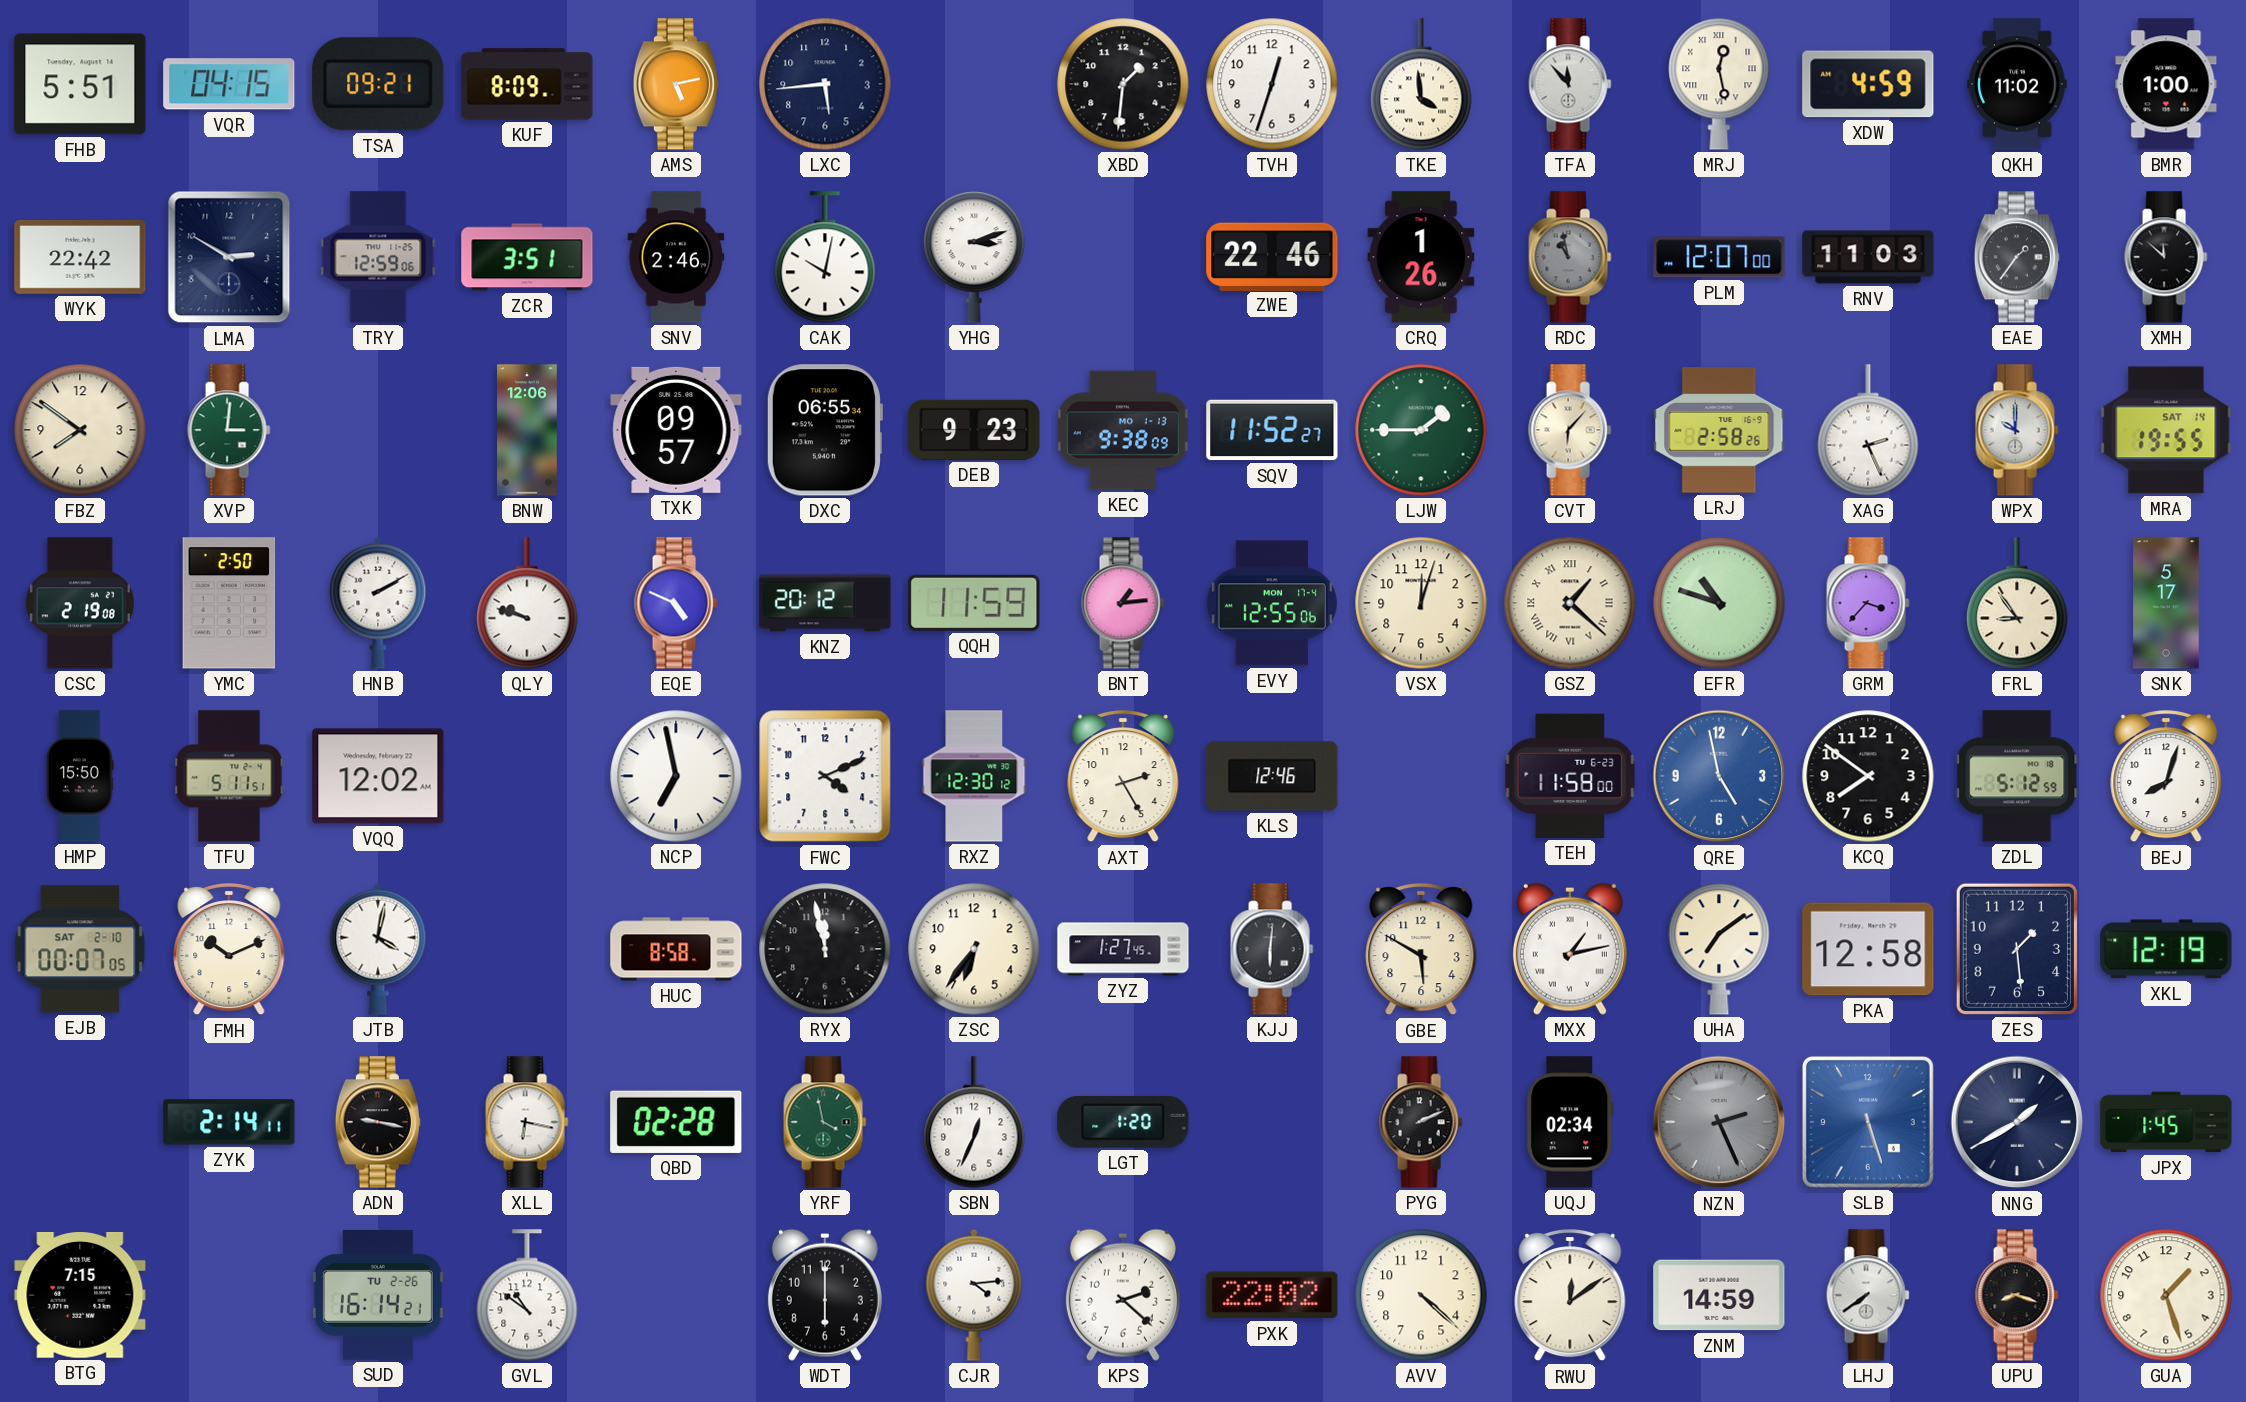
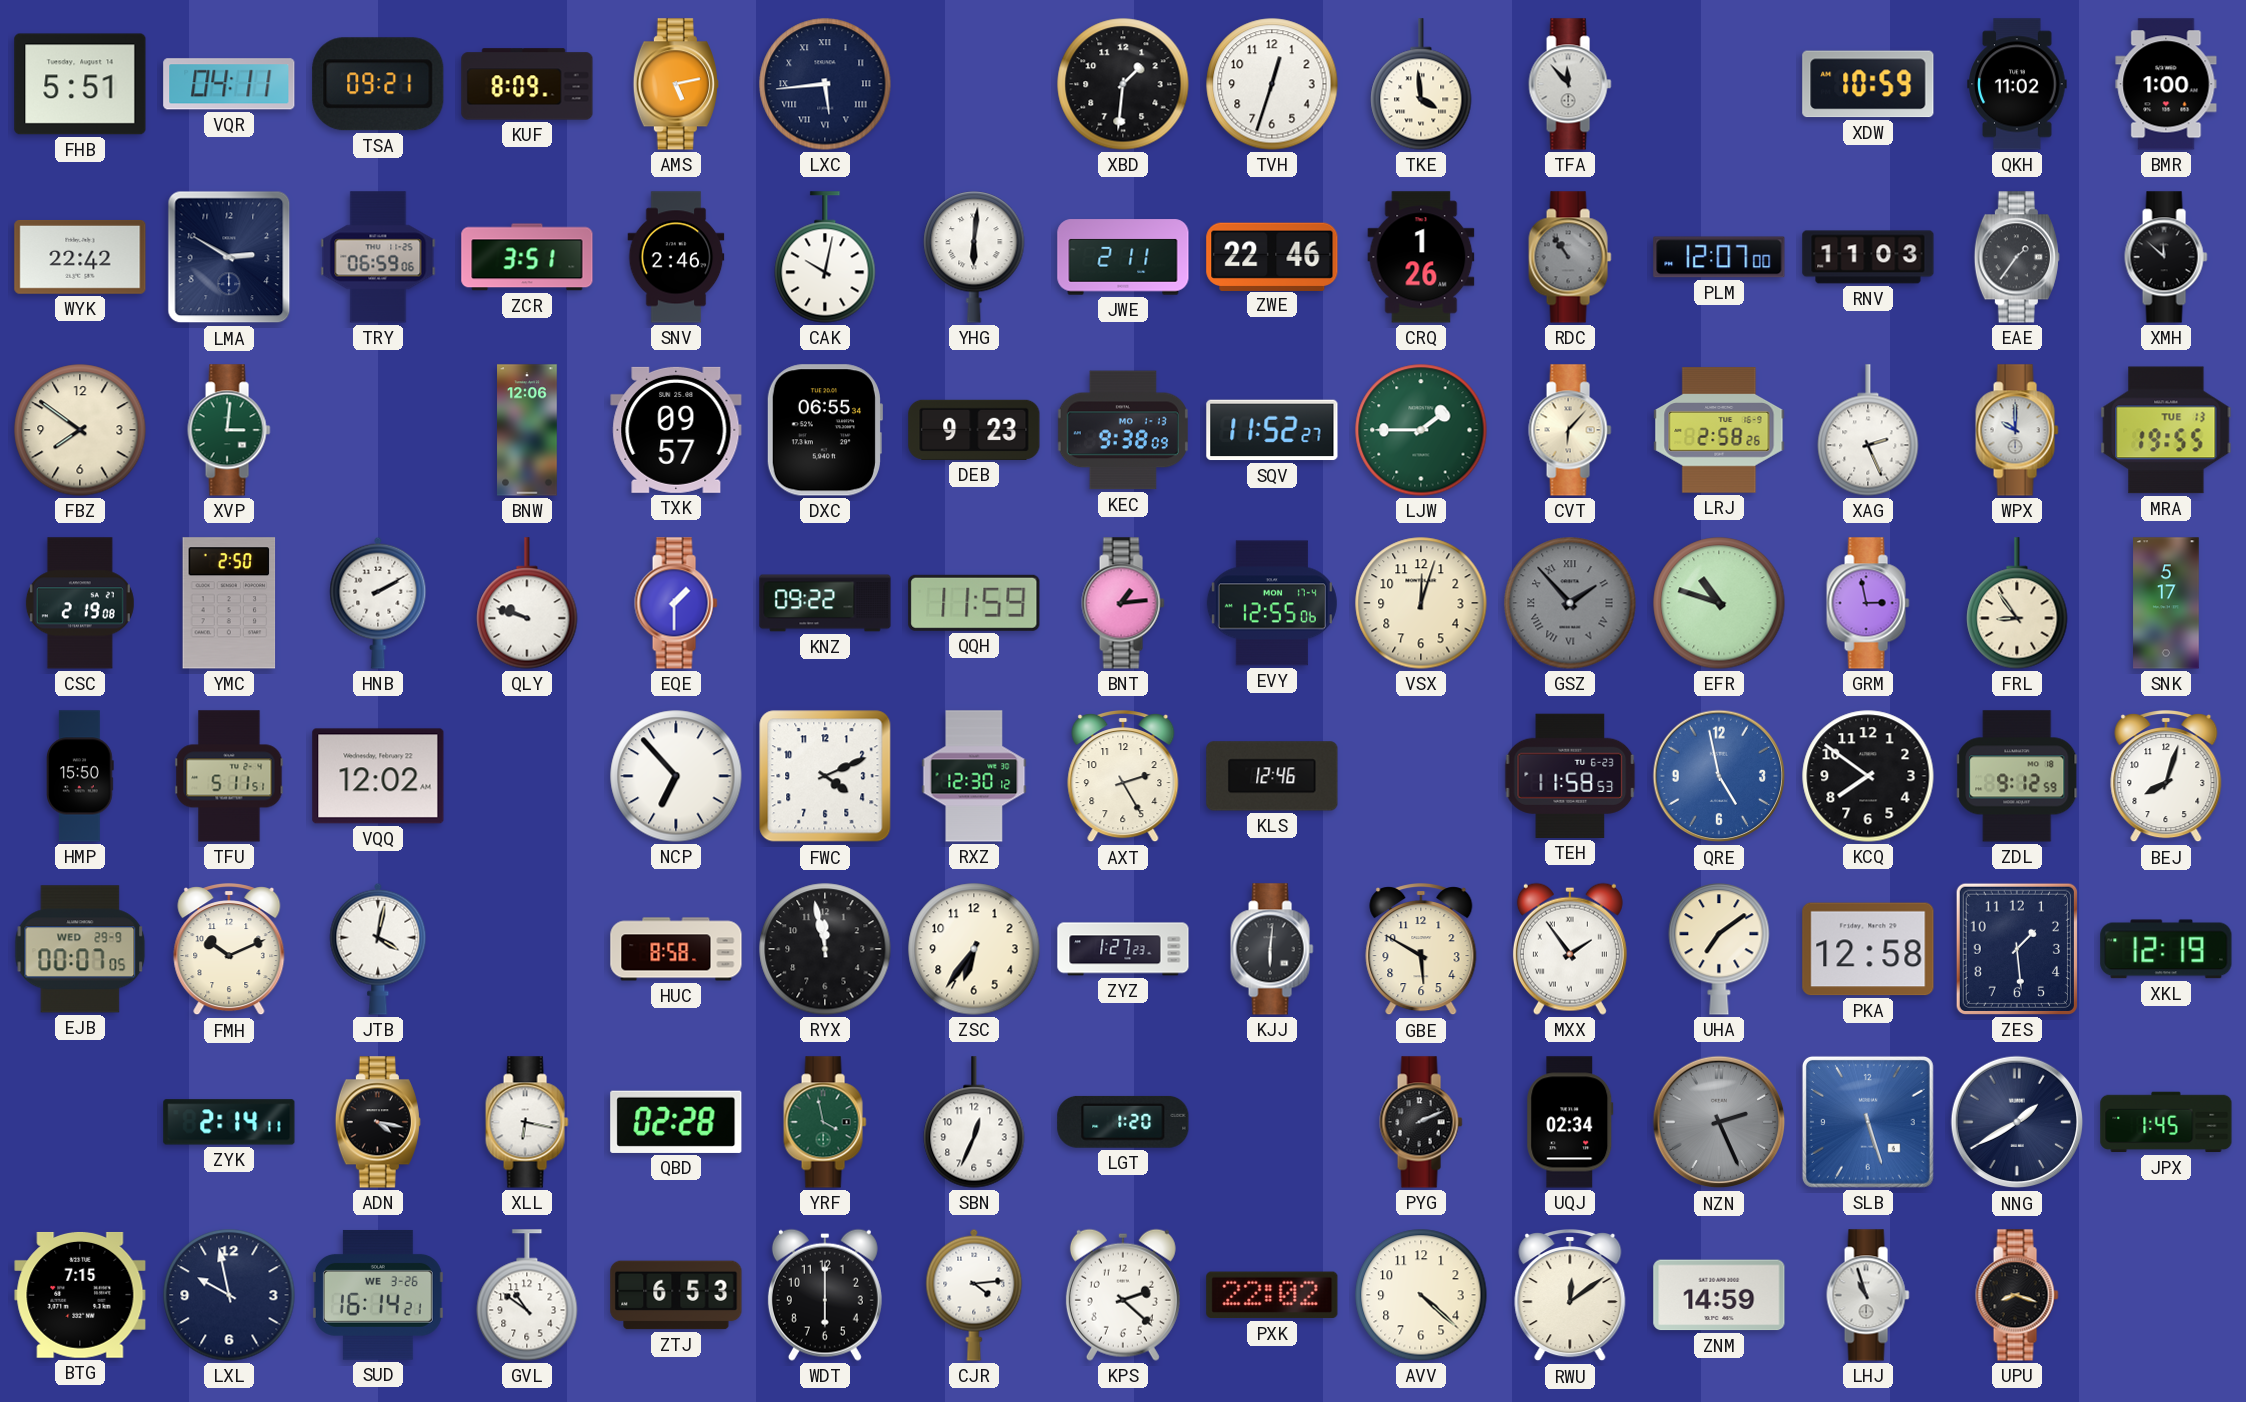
VQR: 04:15 -> 04:11
LXC numerals: Arabic -> Roman
MRJ: 12:28 -> none
XDW: 4:59 -> 10:59
TRY: 12:59 -> 06:59
YHG: 3:12 -> 6:01
JWE: none -> 2:11
RDC: 10:58 -> 10:54
MRA date: SAT 14 -> TUE 13
EQE: 4:49 -> 1:30
KNZ: 20:12 -> 09:22
GSZ: 1:22 -> 1:53
GSZ dial: cream -> grey
GRM: 3:37 -> 2:58
NCP: 6:58 -> 6:53
TEH: 11:58:00 -> 11:58:53
ZDL: 5:12 -> 9:12
EJB date: SAT 2-10 -> WED 29-9
ZYZ: 1:27:45 -> 1:27:23
MXX: 1:13 -> 1:54
ADN: 9:17 -> 4:17
LXL: none -> 9:58
SUD date: TU 2-26 -> WE 3-26
ZTJ: none -> 6:53
LHJ: 7:39 -> 10:57
GUA: 1:27 -> none
